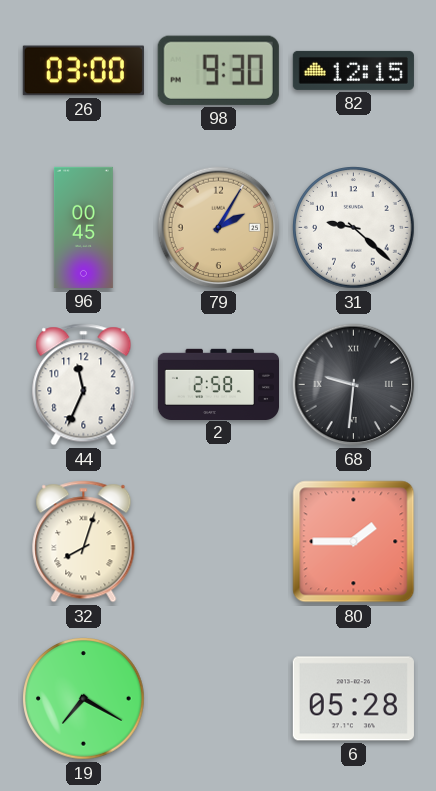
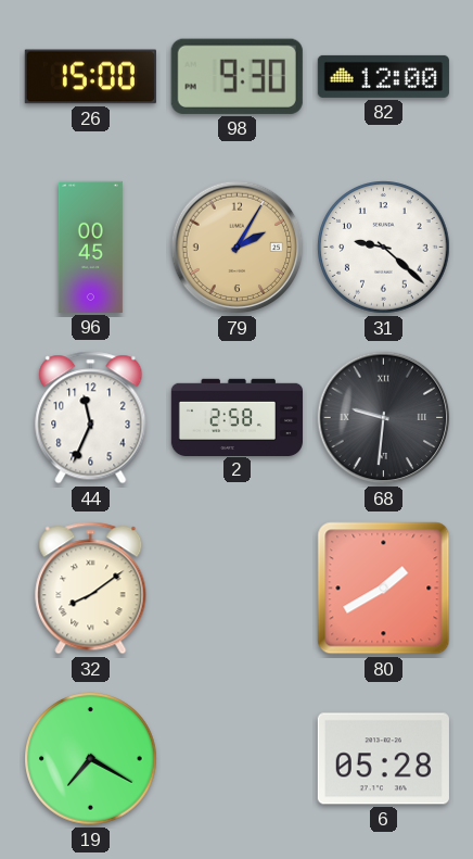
26: 03:00 -> 15:00
82: 12:15 -> 12:00
32: 8:03 -> 8:09
80: 1:45 -> 1:40
